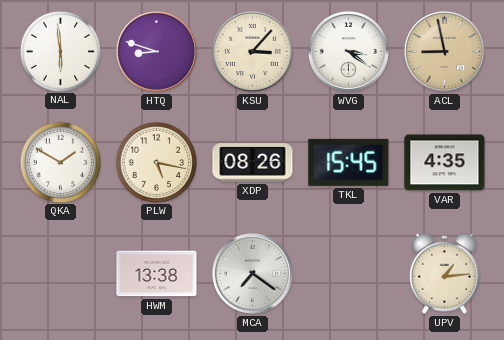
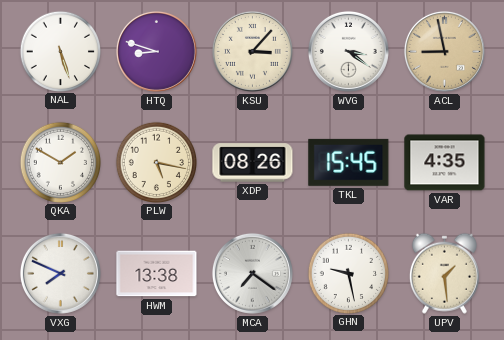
NAL: 5:59 -> 5:27
VXG: none -> 7:49
GHN: none -> 9:28
UPV: 1:14 -> 1:29
